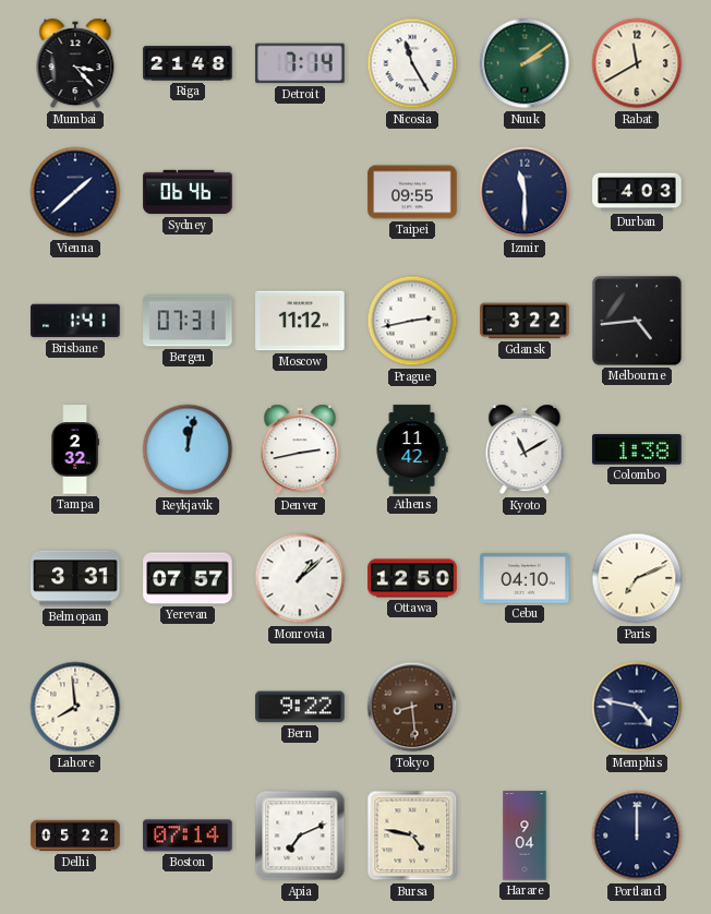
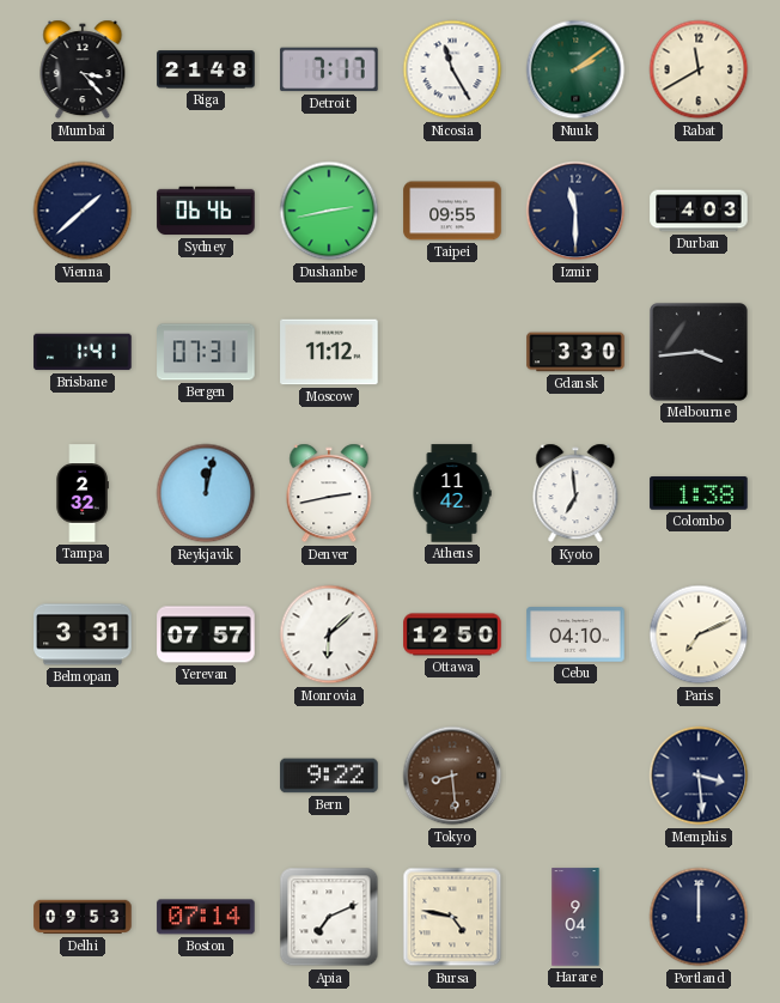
Detroit: 7:14 -> 7:17
Dushanbe: none -> 2:43
Prague: 2:43 -> none
Gdansk: 3:22 -> 3:30
Melbourne: 4:44 -> 3:44
Kyoto: 11:10 -> 6:59
Monrovia: 1:08 -> 6:08
Lahore: 7:59 -> none
Memphis: 4:47 -> 3:29
Delhi: 05:22 -> 09:53
